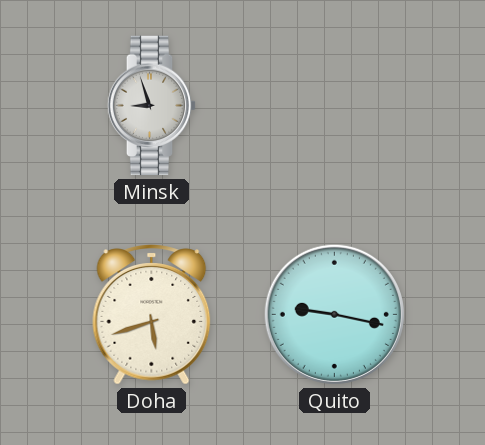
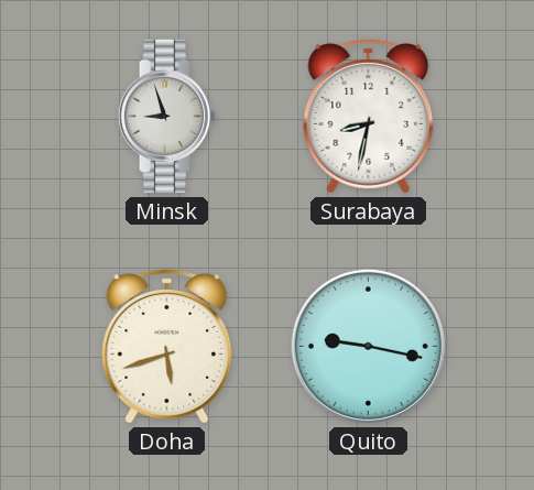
Surabaya: none -> 8:32
